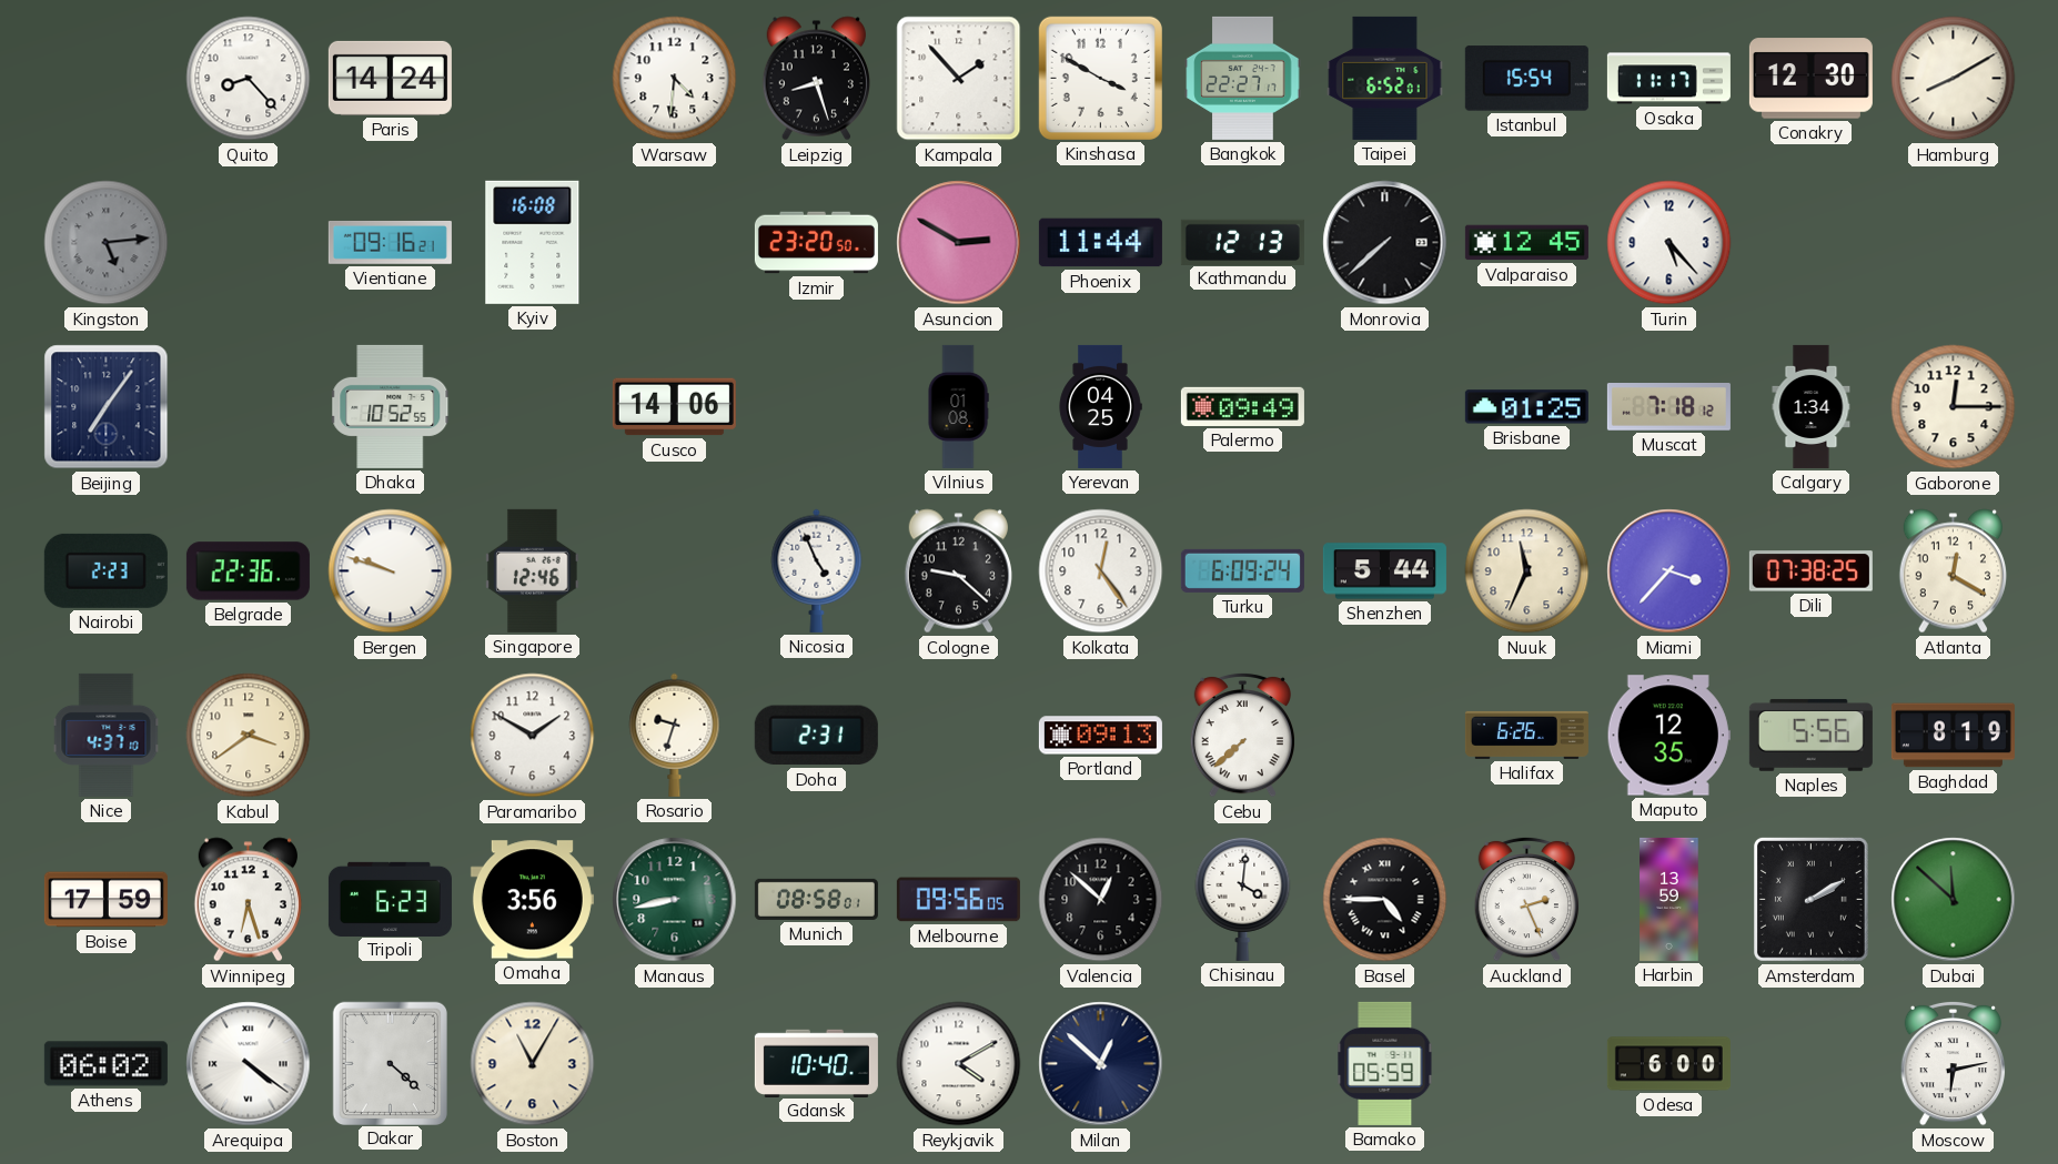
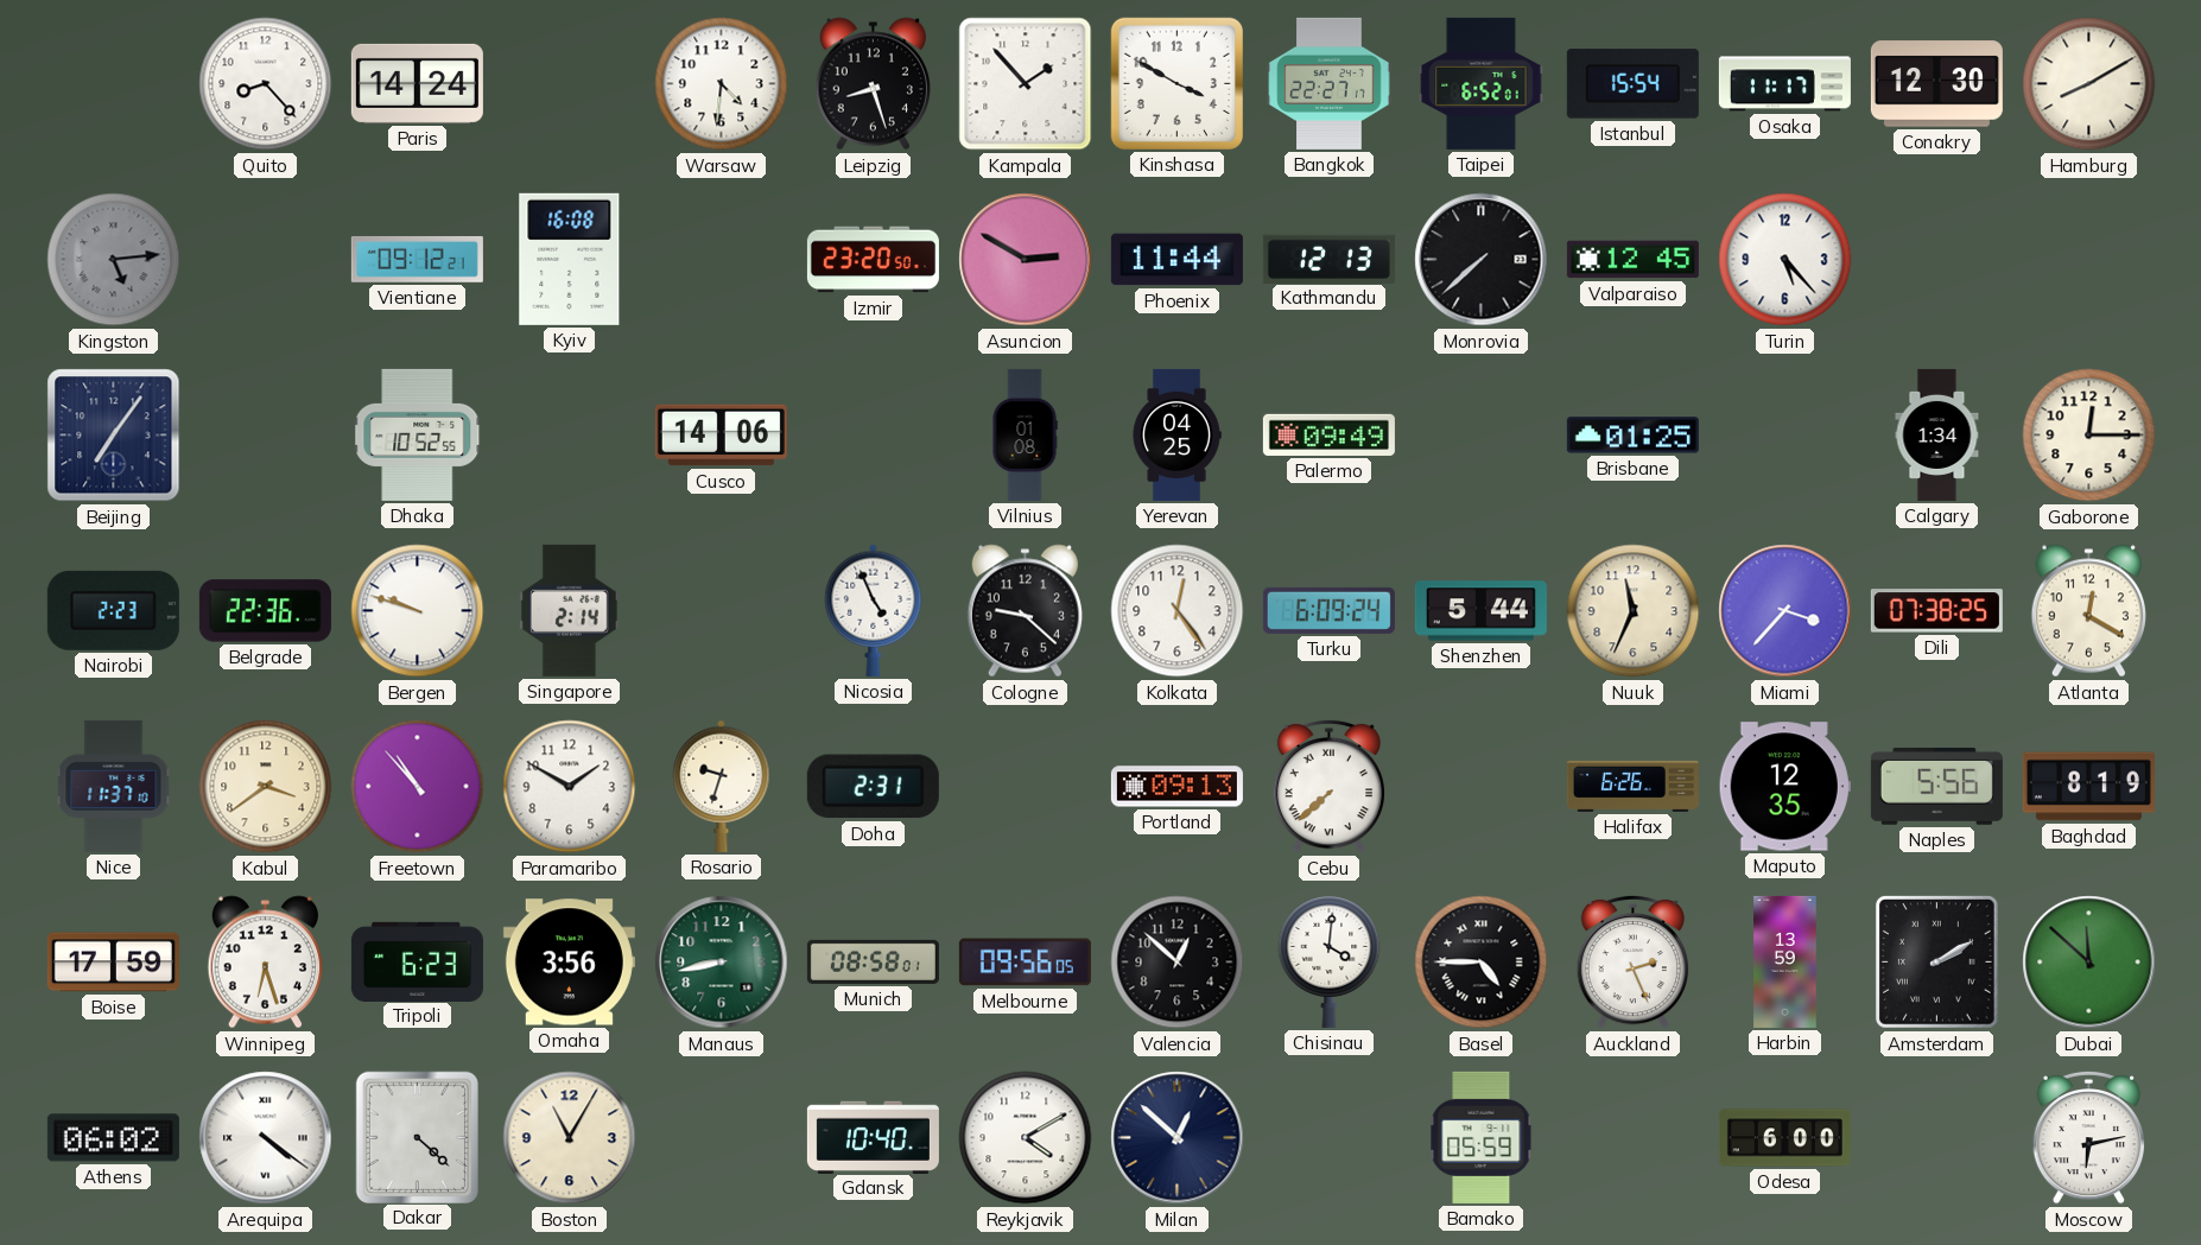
Vientiane: 09:16 -> 09:12
Muscat: 7:18 -> none
Singapore: 12:46 -> 2:14
Nice: 4:37 -> 11:37
Freetown: none -> 10:53
